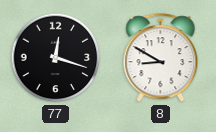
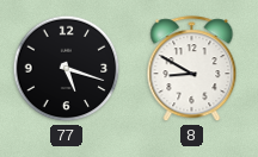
77: 12:18 -> 5:18
